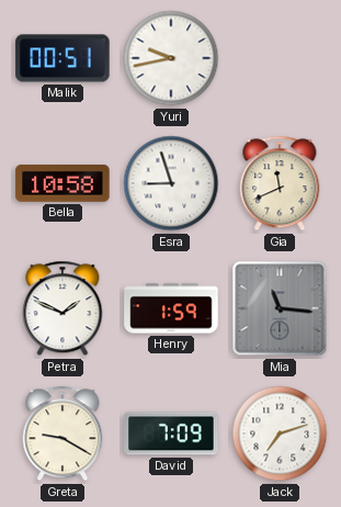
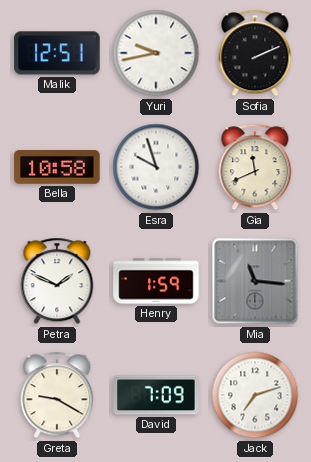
Malik: 00:51 -> 12:51
Sofia: none -> 2:11
Esra: 8:57 -> 9:57
